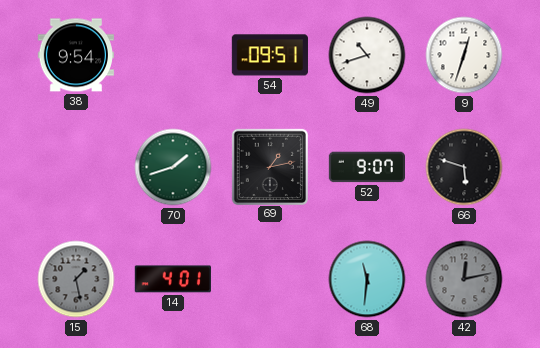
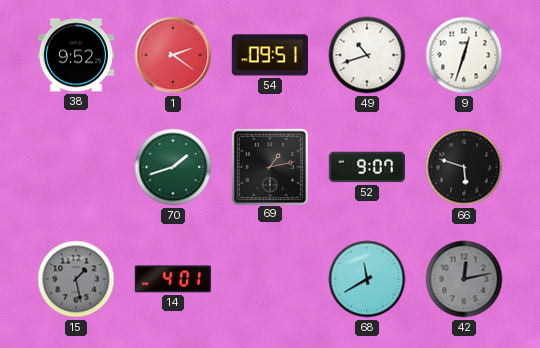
38: 9:54 -> 9:52
1: none -> 2:21
68: 11:31 -> 11:40
